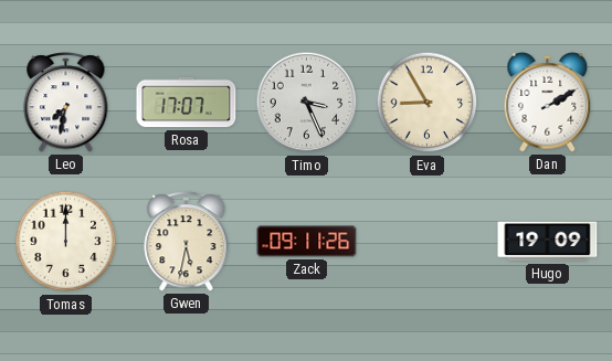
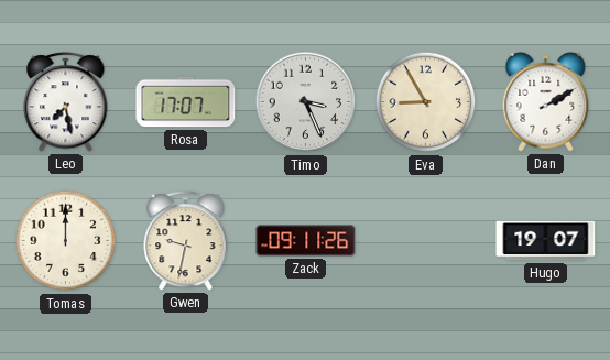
Leo: 7:32 -> 7:28
Gwen: 5:32 -> 9:32
Hugo: 19:09 -> 19:07
